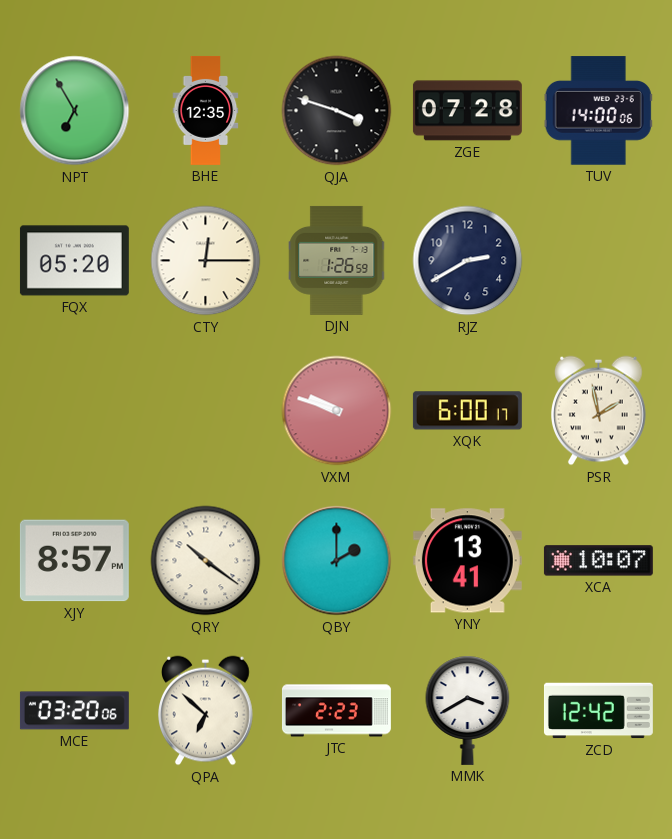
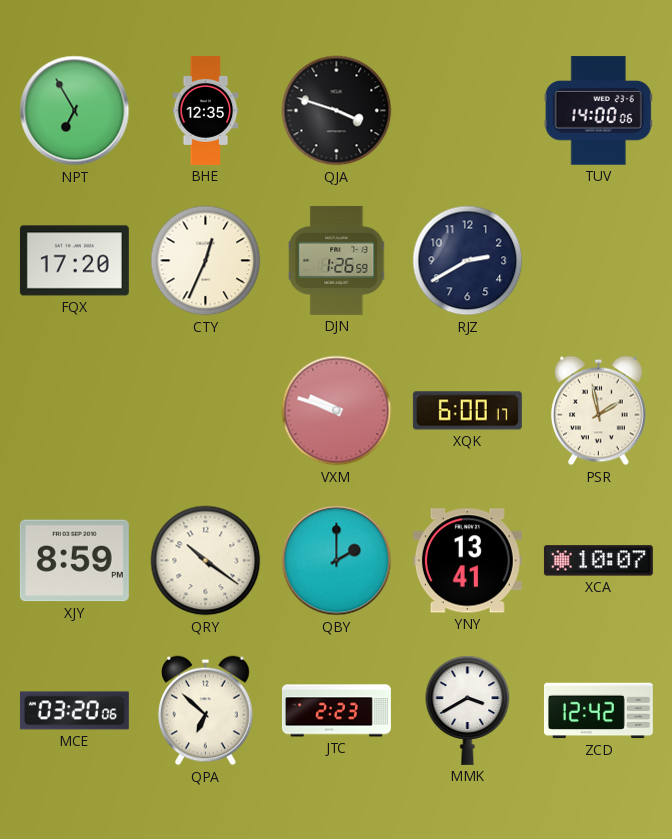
ZGE: 07:28 -> none
FQX: 05:20 -> 17:20
CTY: 12:15 -> 12:34
XJY: 8:57 -> 8:59
